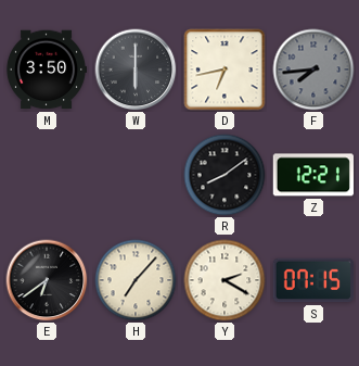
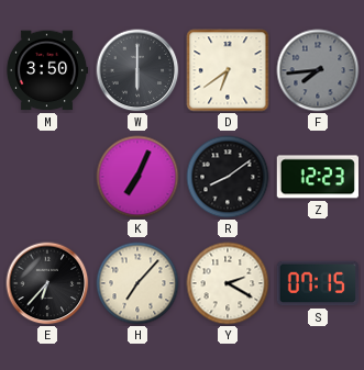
D: 6:43 -> 6:39
K: none -> 7:04
Z: 12:21 -> 12:23
E: 6:39 -> 6:37
